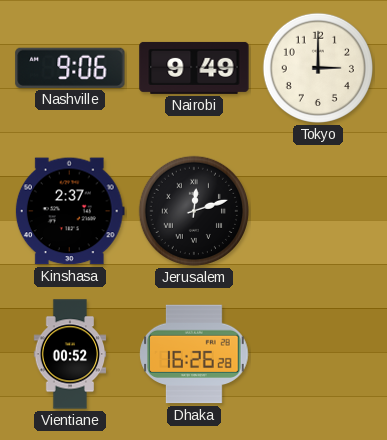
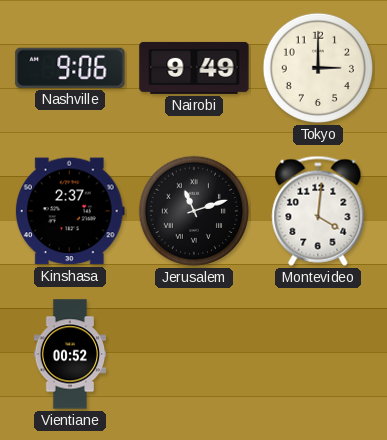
Jerusalem: 12:12 -> 11:12
Montevideo: none -> 4:01
Dhaka: 16:26 -> none
